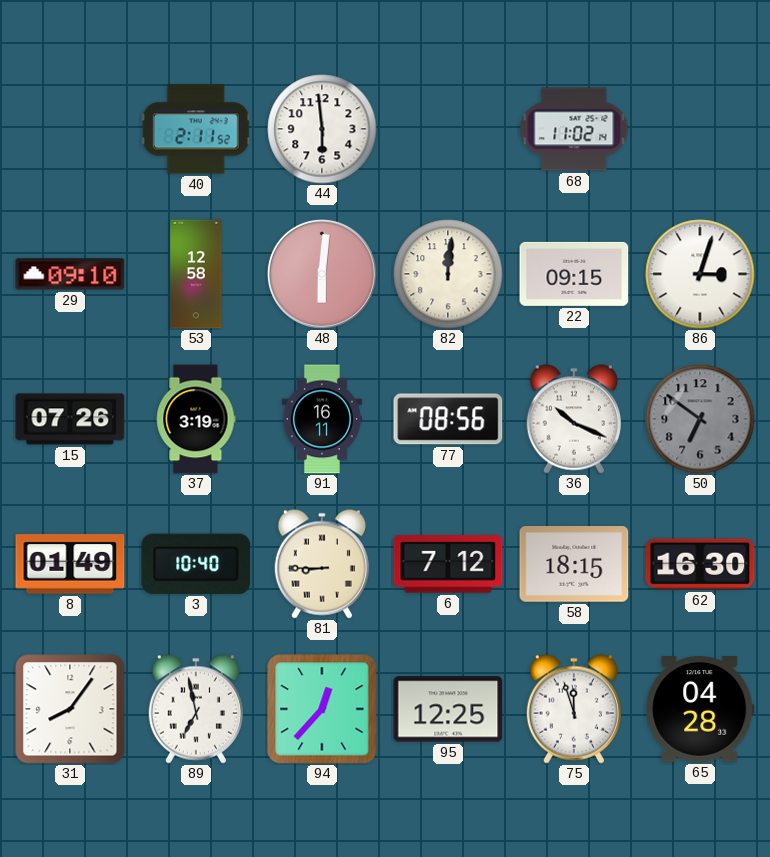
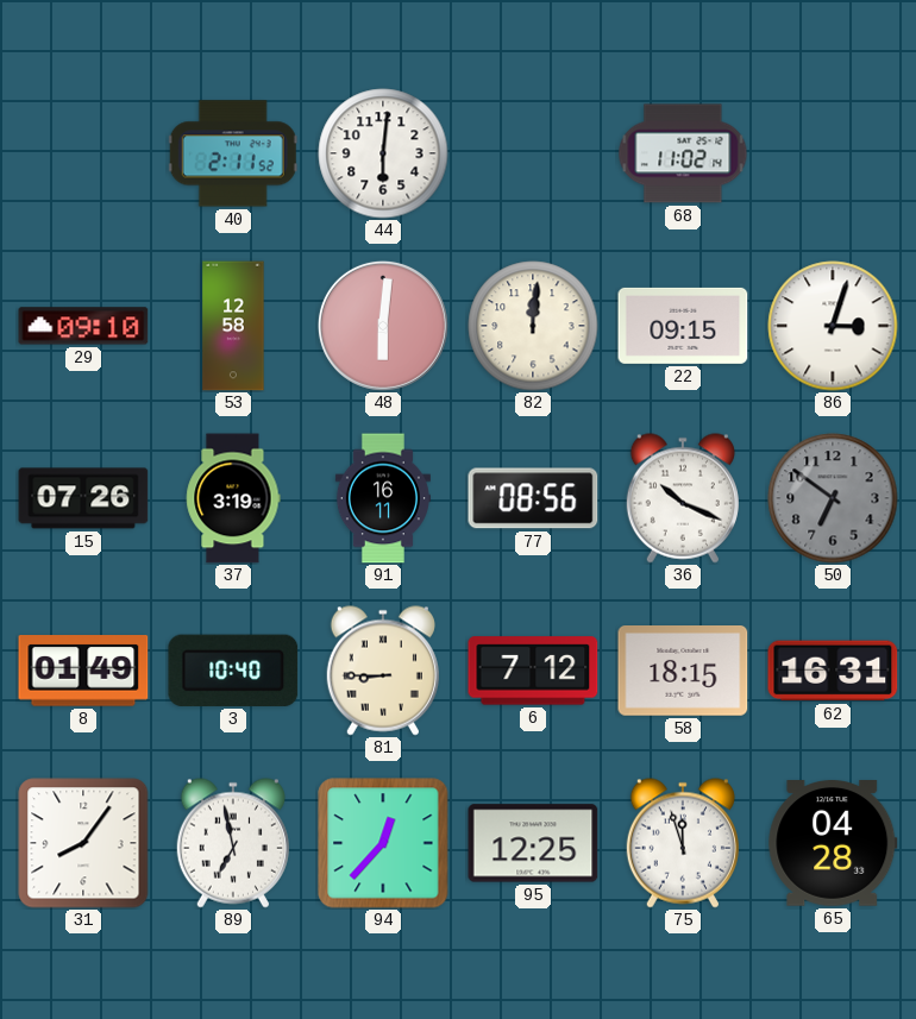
44: 5:59 -> 6:01
62: 16:30 -> 16:31
